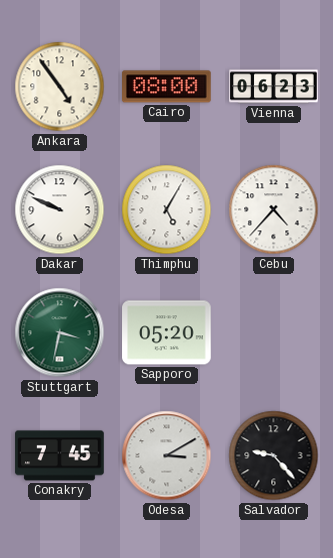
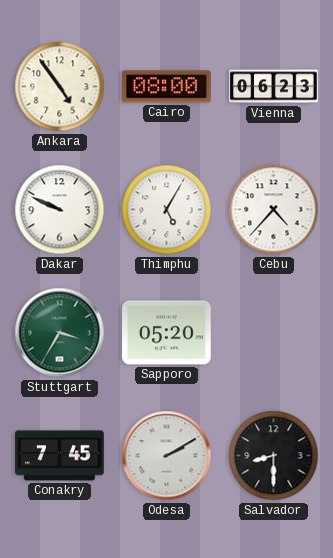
Stuttgart: 3:32 -> 3:35
Odesa: 3:10 -> 2:10
Salvador: 9:23 -> 8:30
